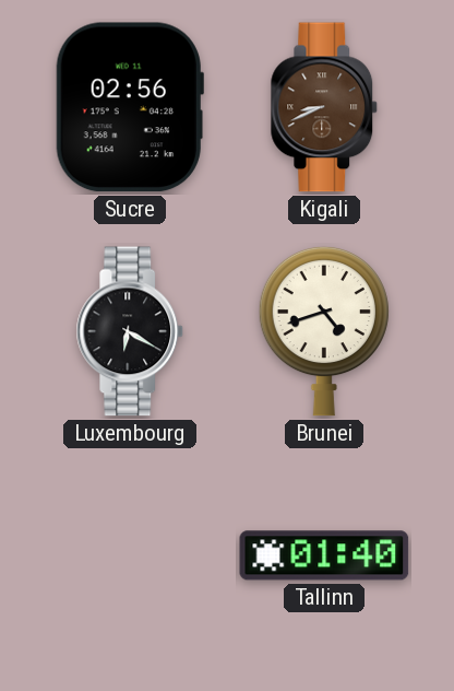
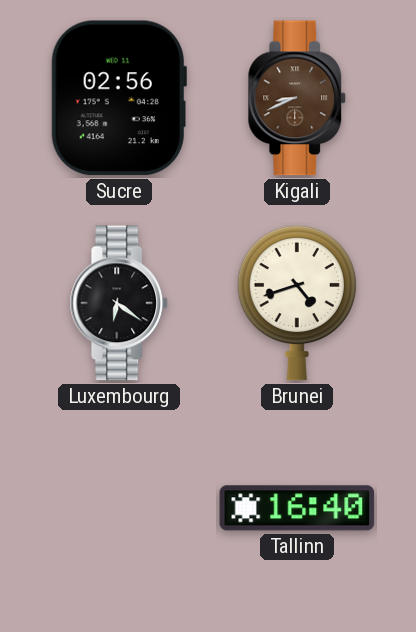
Luxembourg: 6:20 -> 6:21
Tallinn: 01:40 -> 16:40
